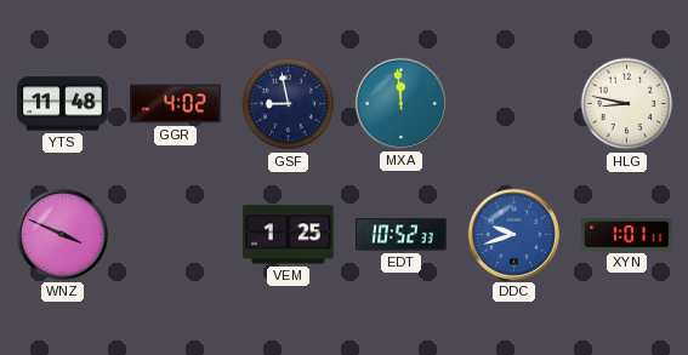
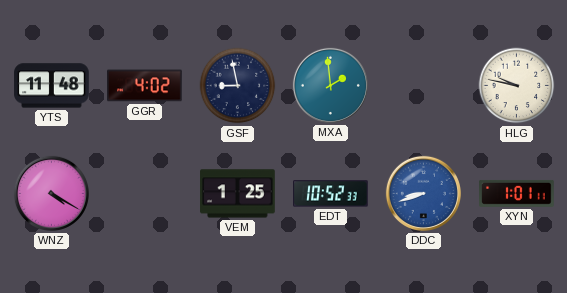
MXA: 11:59 -> 1:59
HLG: 8:47 -> 9:47
WNZ: 3:49 -> 4:20
DDC: 9:42 -> 8:42
